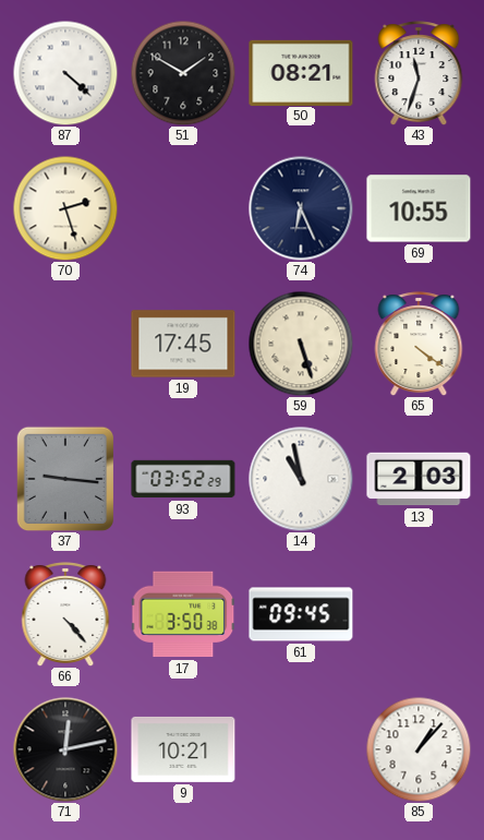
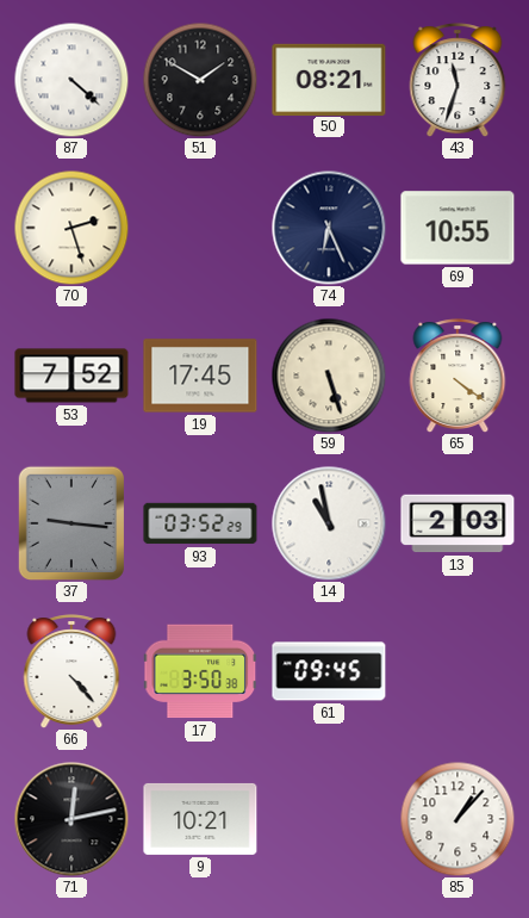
53: none -> 7:52
